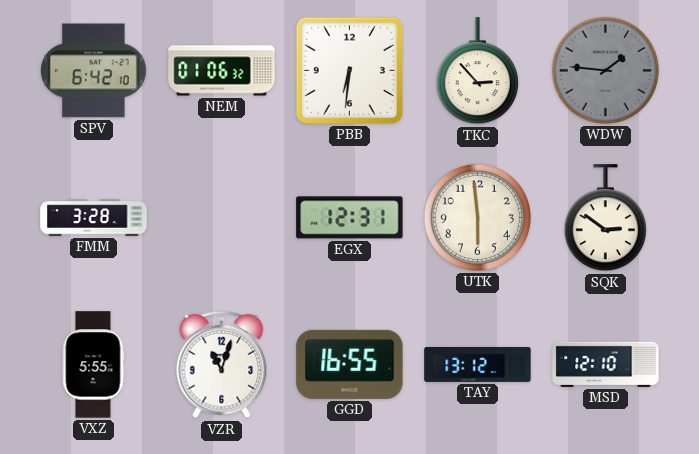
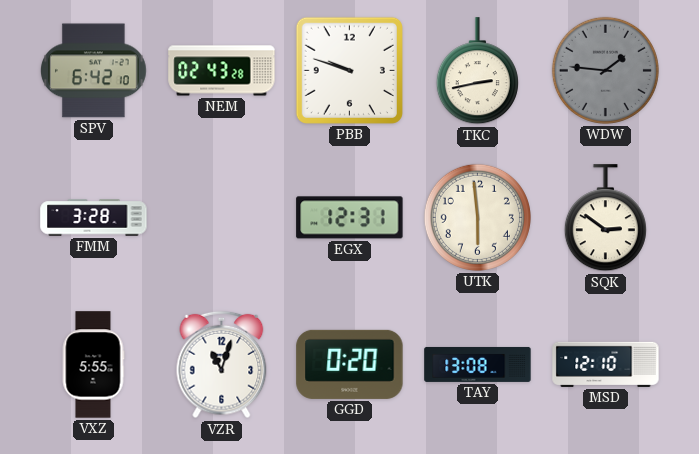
NEM: 01:06 -> 02:43
PBB: 6:31 -> 9:48
TKC: 2:53 -> 2:43
GGD: 16:55 -> 0:20
TAY: 13:12 -> 13:08
